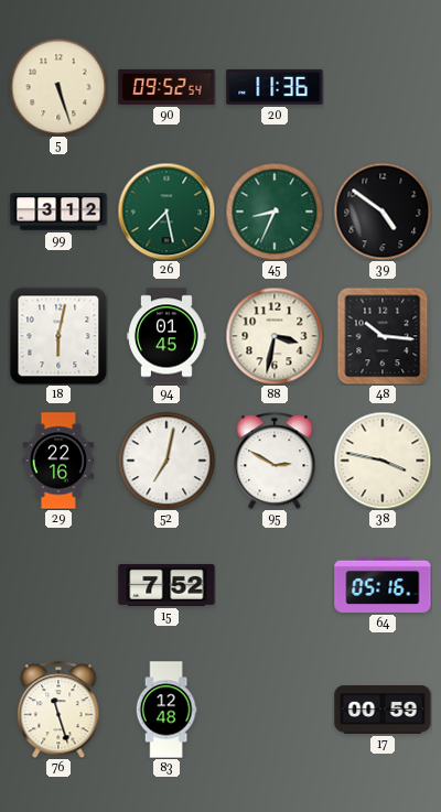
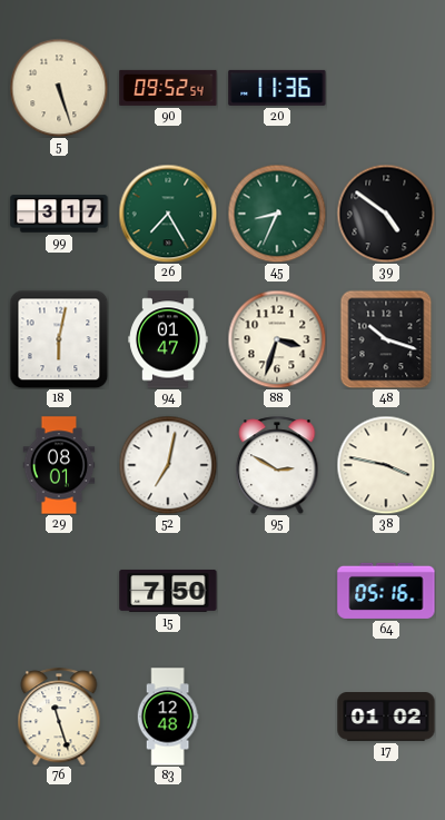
99: 3:12 -> 3:17
26: 7:28 -> 7:25
94: 01:45 -> 01:47
88: 3:32 -> 3:33
48: 10:16 -> 10:18
29: 22:16 -> 08:01
15: 7:52 -> 7:50
17: 00:59 -> 01:02
